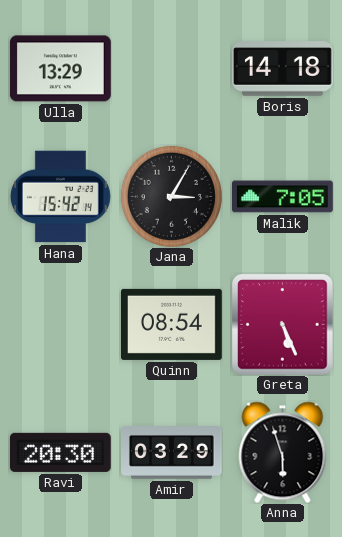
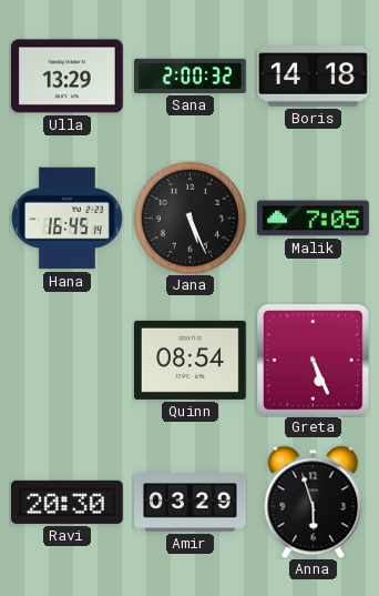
Sana: none -> 2:00
Hana: 15:42 -> 16:45
Jana: 3:05 -> 5:26
